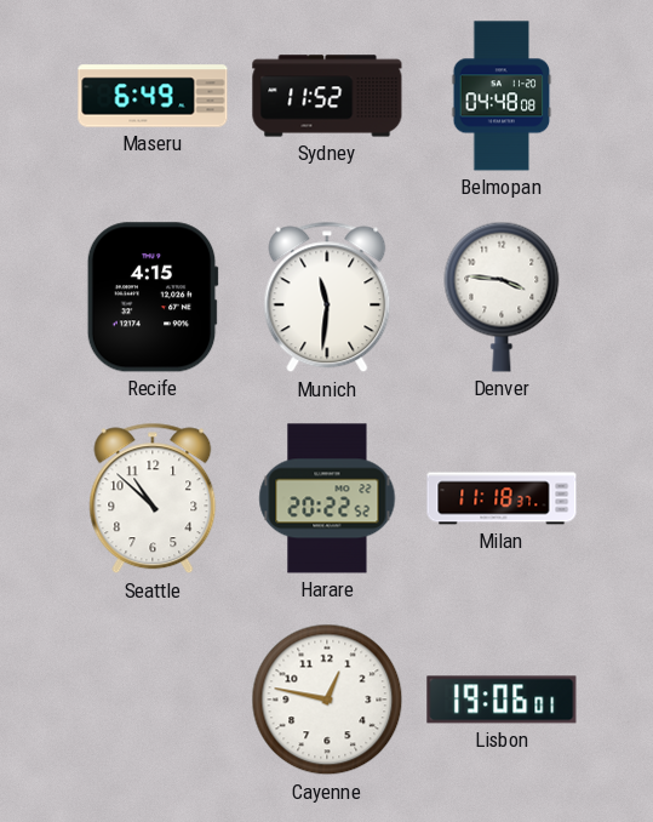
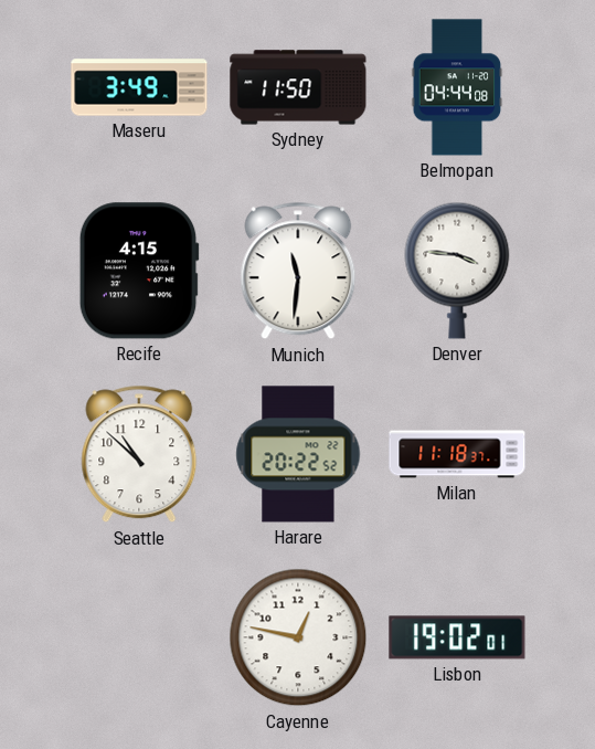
Maseru: 6:49 -> 3:49
Sydney: 11:52 -> 11:50
Belmopan: 04:48 -> 04:44
Lisbon: 19:06 -> 19:02
